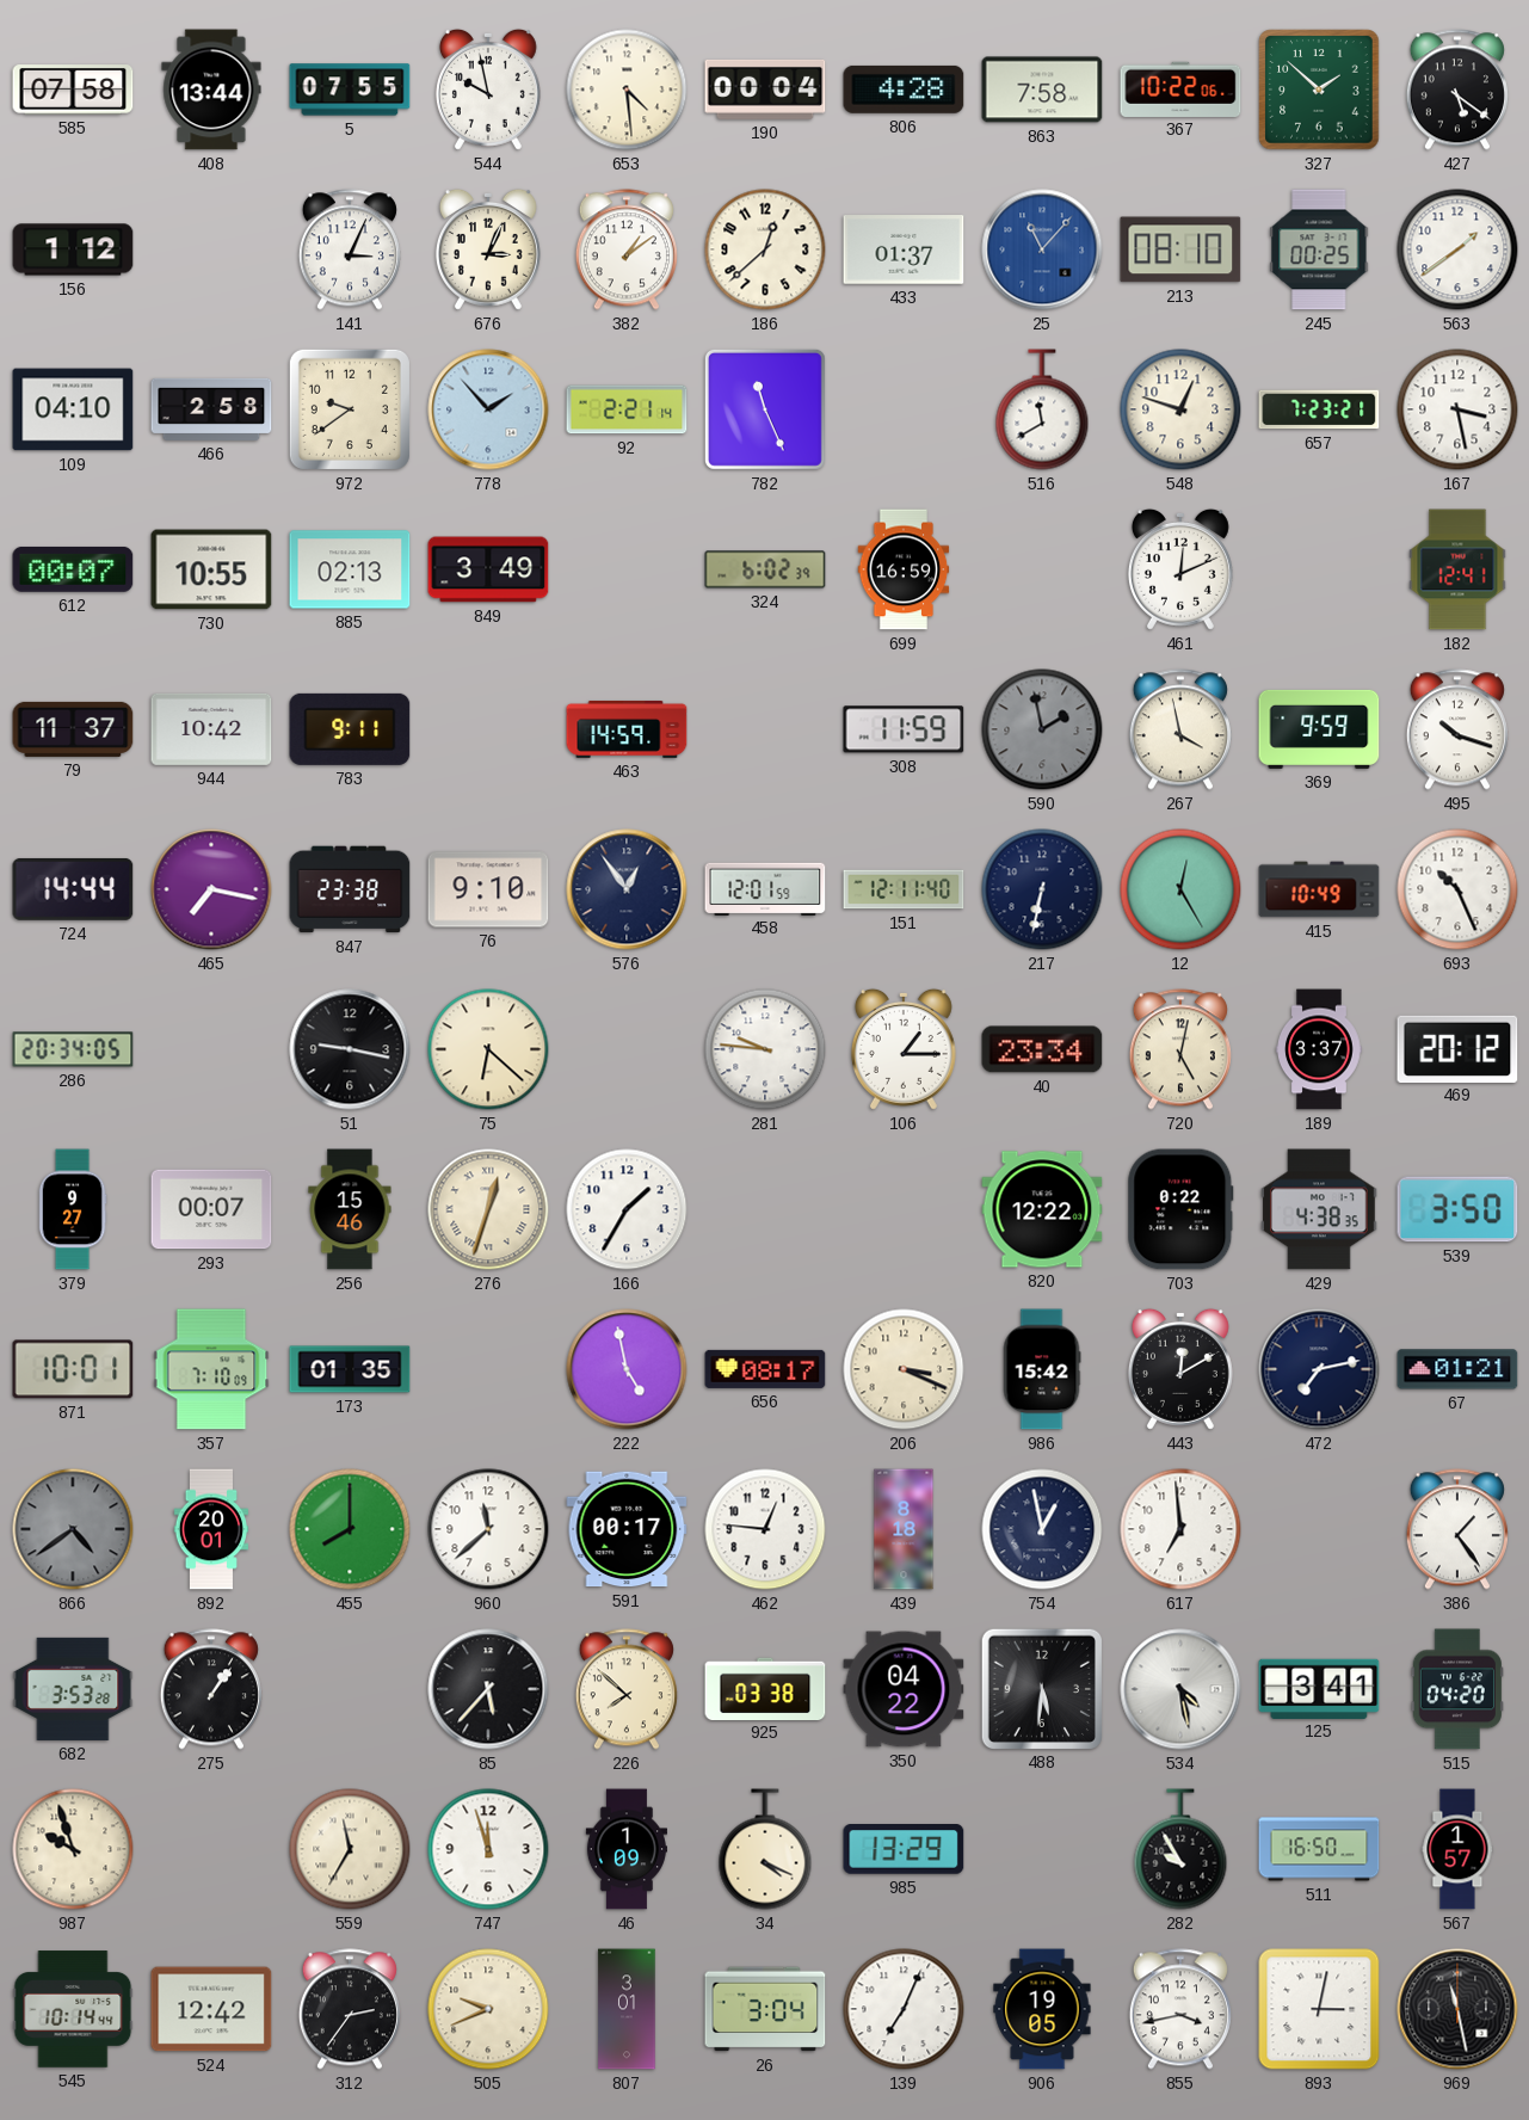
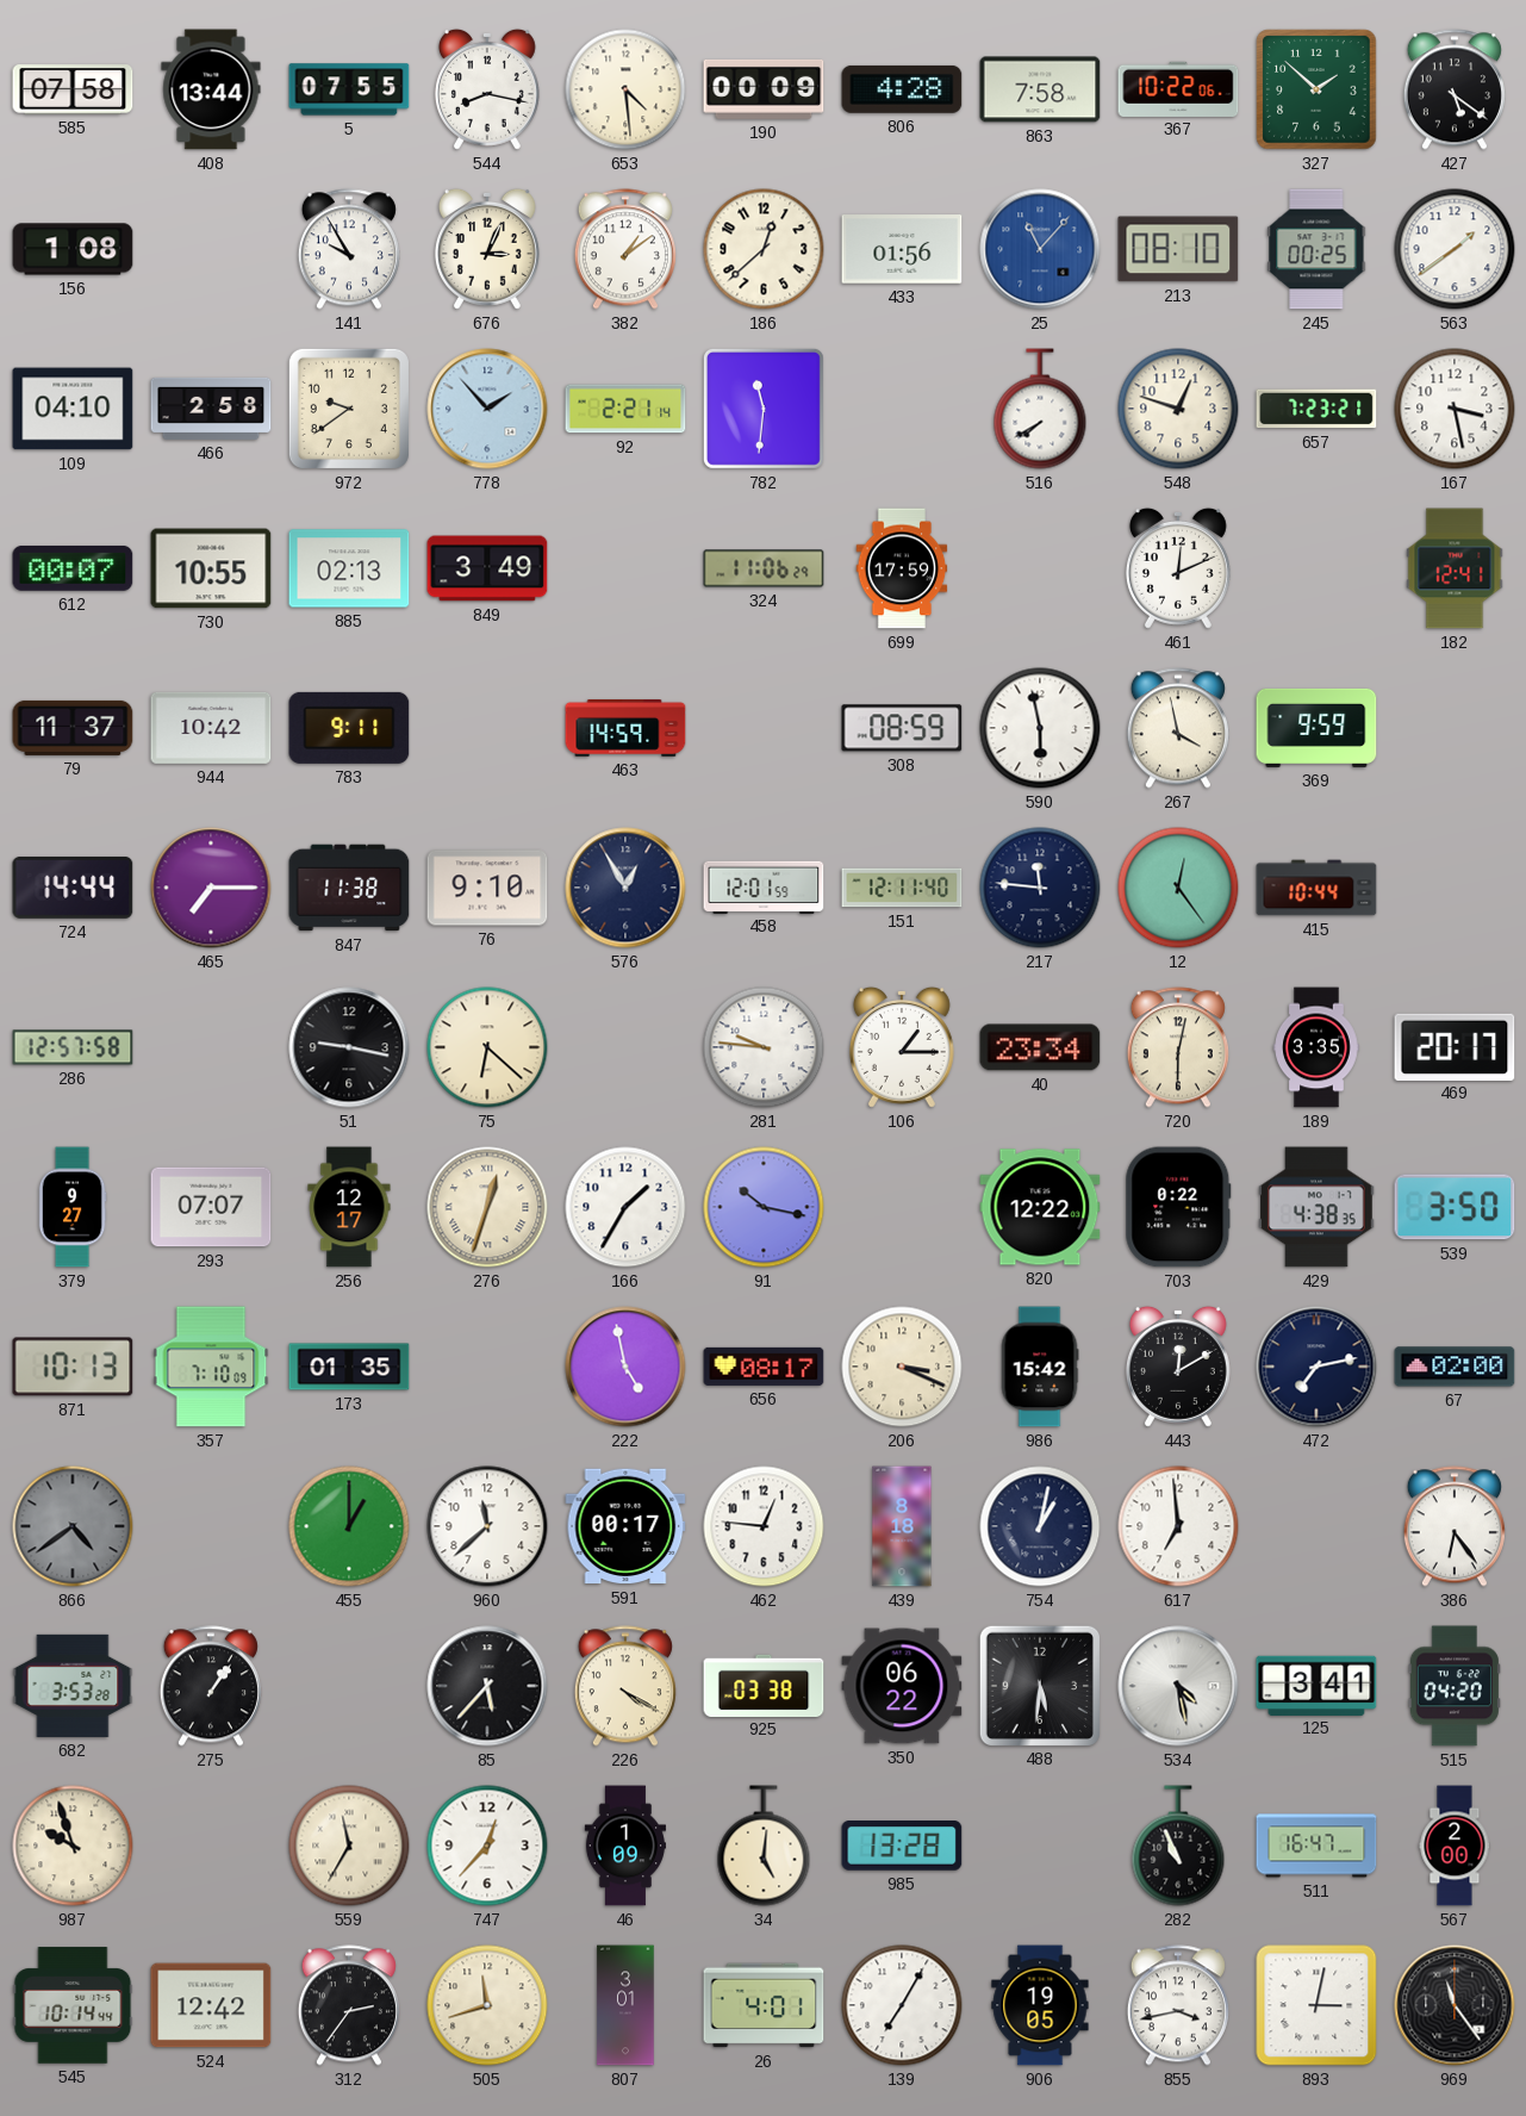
544: 9:58 -> 8:17
190: 00:04 -> 00:09
156: 1:12 -> 1:08
141: 3:04 -> 9:55
433: 01:37 -> 01:56
782: 11:26 -> 11:31
516: 11:40 -> 7:40
324: 6:02 -> 11:06
699: 16:59 -> 17:59
308: 11:59 -> 08:59
590: 1:58 -> 5:58
590 dial: grey -> white
495: 10:18 -> none
465: 7:17 -> 7:15
847: 23:38 -> 11:38
576: 12:54 -> 12:55
217: 6:32 -> 11:46
12: 12:25 -> 12:24
415: 10:49 -> 10:44
693: 10:26 -> none
286: 20:34 -> 12:57
720: 5:02 -> 6:02
189: 3:37 -> 3:35
469: 20:12 -> 20:17
293: 00:07 -> 07:07
256: 15:46 -> 12:17
91: none -> 10:17
871: 10:01 -> 10:13
67: 01:21 -> 02:00
892: 20:01 -> none
455: 8:00 -> 1:00
754: 12:58 -> 1:02
386: 1:24 -> 6:24
226: 7:52 -> 4:20
350: 04:22 -> 06:22
747: 11:57 -> 12:37
34: 4:19 -> 5:01
985: 13:29 -> 13:28
282: 9:55 -> 10:56
511: 16:50 -> 16:47
567: 1:57 -> 2:00
505: 9:41 -> 11:42
26: 3:04 -> 4:01
139: 7:04 -> 7:05
969: 11:28 -> 11:24
